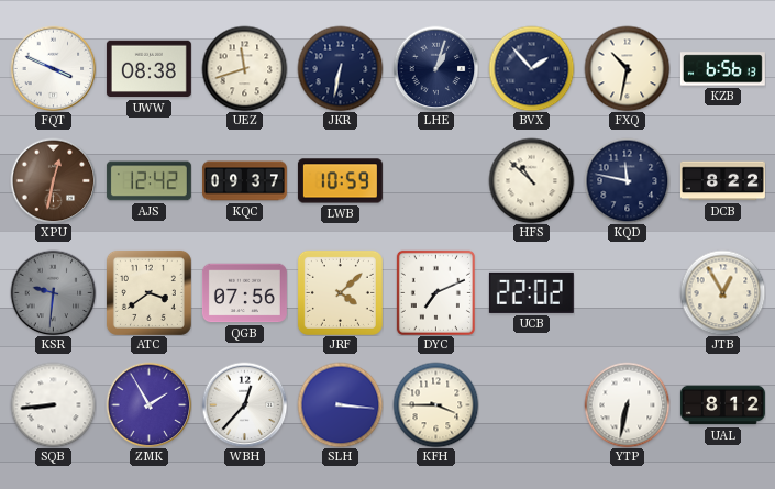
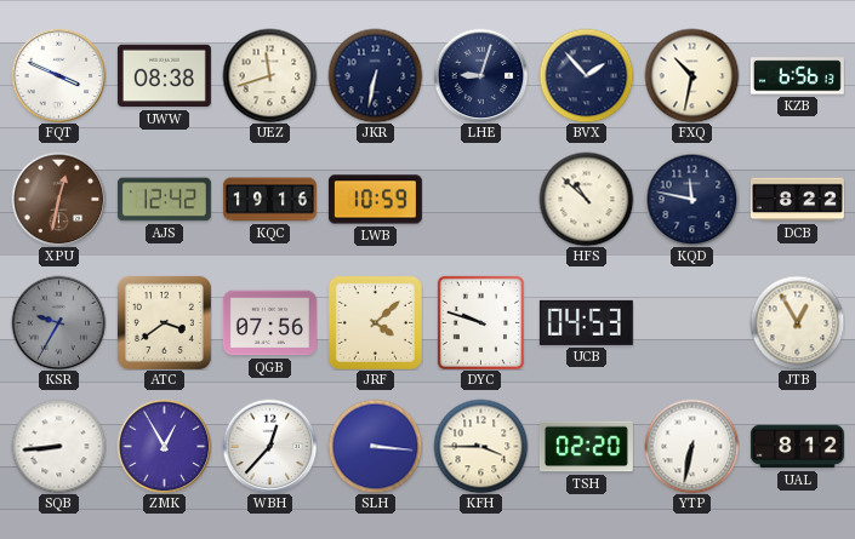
LHE: 1:03 -> 9:03
KQC: 09:37 -> 19:16
KSR: 9:31 -> 9:35
DYC: 7:11 -> 9:48
UCB: 22:02 -> 04:53
ZMK: 1:55 -> 12:55
TSH: none -> 02:20
